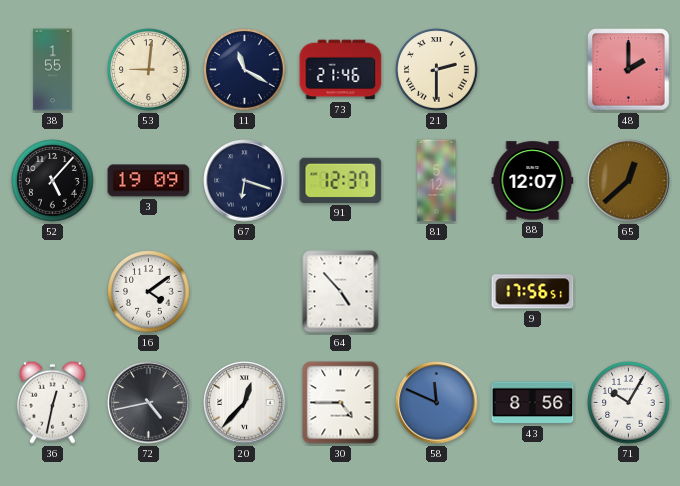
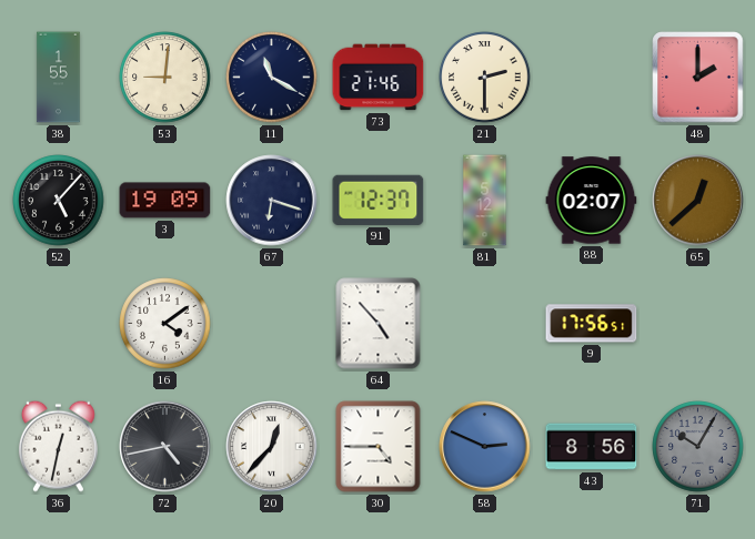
88: 12:07 -> 02:07
58: 11:49 -> 2:49
71 dial: white -> grey
